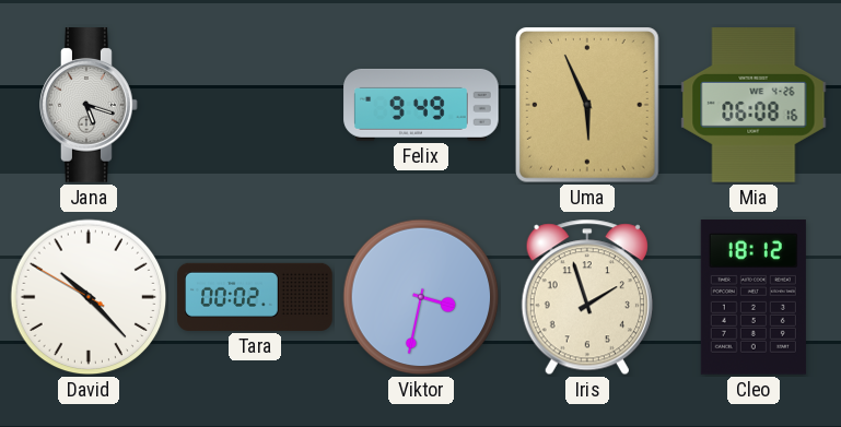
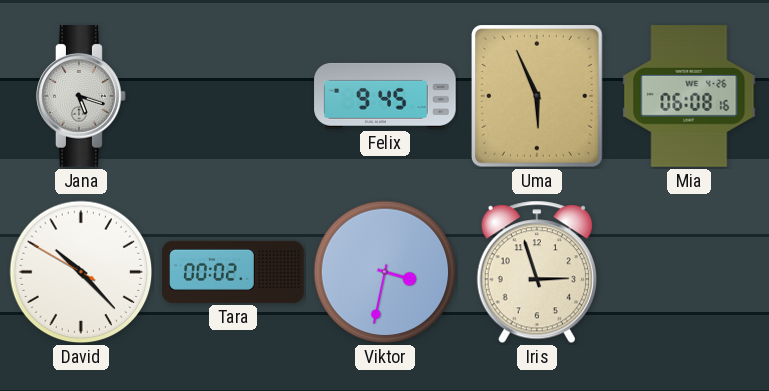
Felix: 9:49 -> 9:45
Iris: 1:57 -> 2:57
Cleo: 18:12 -> none
